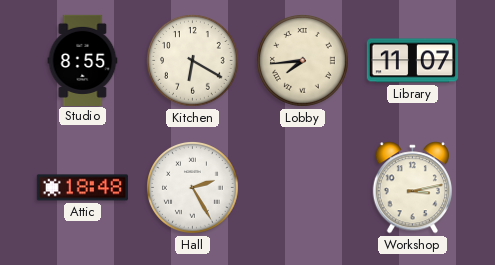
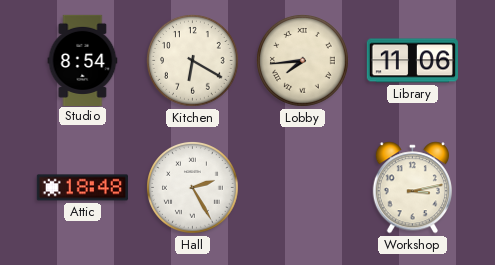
Studio: 8:55 -> 8:54
Library: 11:07 -> 11:06
